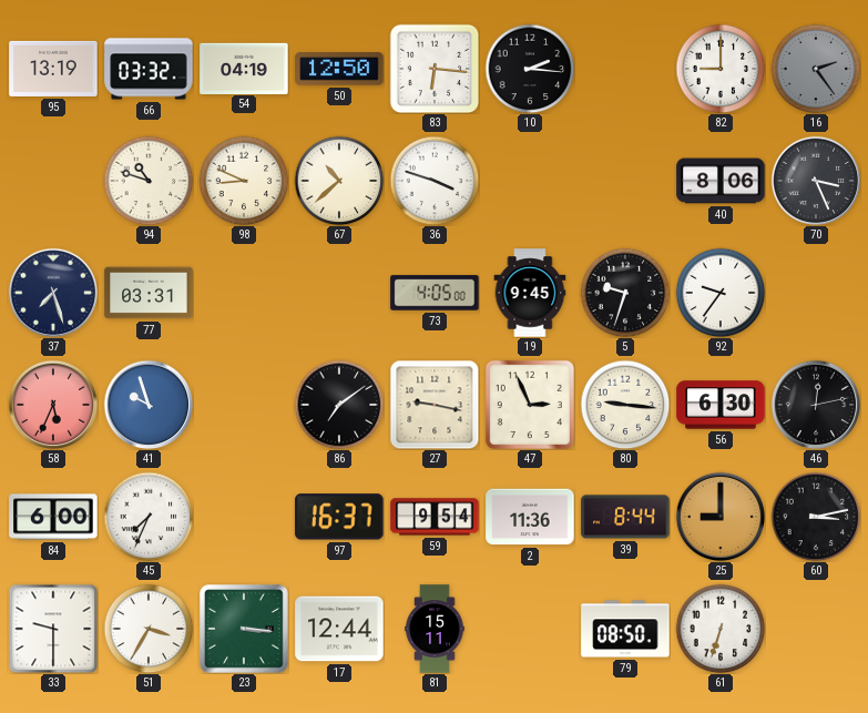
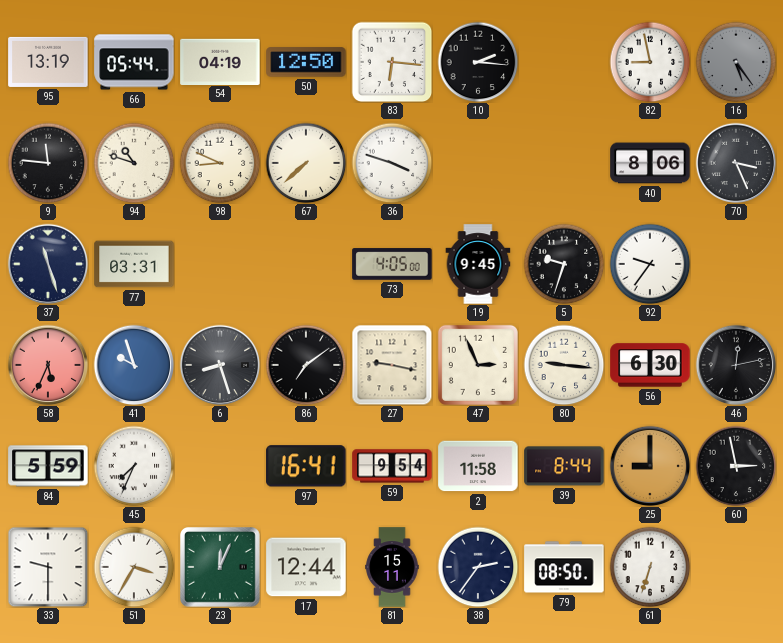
66: 03:32 -> 05:44
82: 9:00 -> 8:58
16: 2:24 -> 5:24
9: none -> 11:46
67: 10:38 -> 7:38
37: 7:27 -> 11:27
6: none -> 8:27
84: 6:00 -> 5:59
97: 16:37 -> 16:41
2: 11:36 -> 11:58
60: 3:13 -> 2:58
23: 3:16 -> 12:04
38: none -> 2:36
